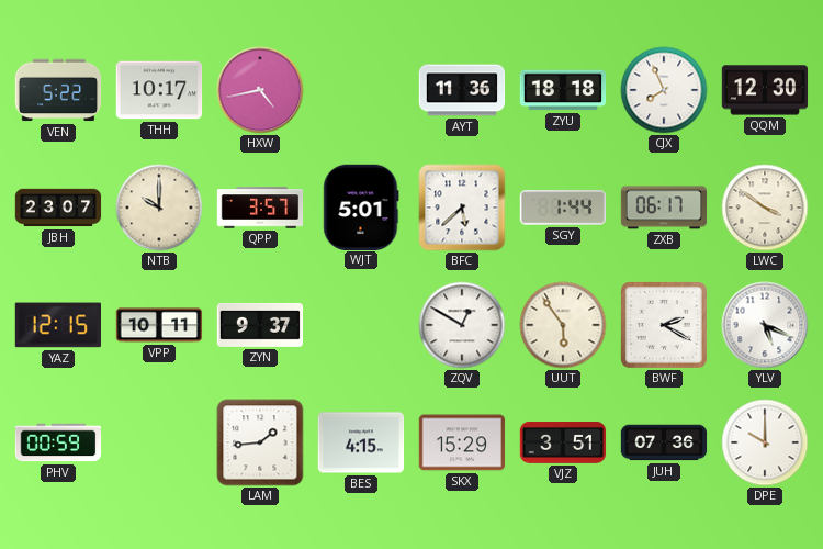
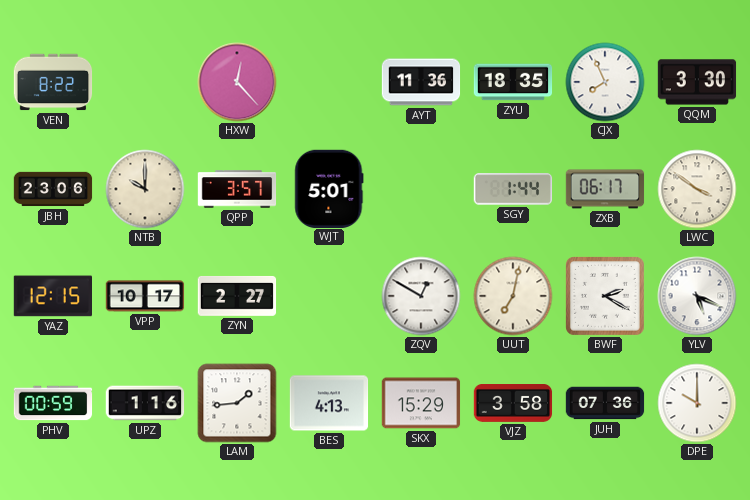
VEN: 5:22 -> 8:22
THH: 10:17 -> none
HXW: 4:43 -> 12:23
ZYU: 18:18 -> 18:35
QQM: 12:30 -> 3:30
JBH: 23:07 -> 23:06
BFC: 5:38 -> none
VPP: 10:11 -> 10:17
ZYN: 9:37 -> 2:27
UUT: 5:54 -> 7:02
UPZ: none -> 1:16
BES: 4:15 -> 4:13
VJZ: 3:51 -> 3:58
